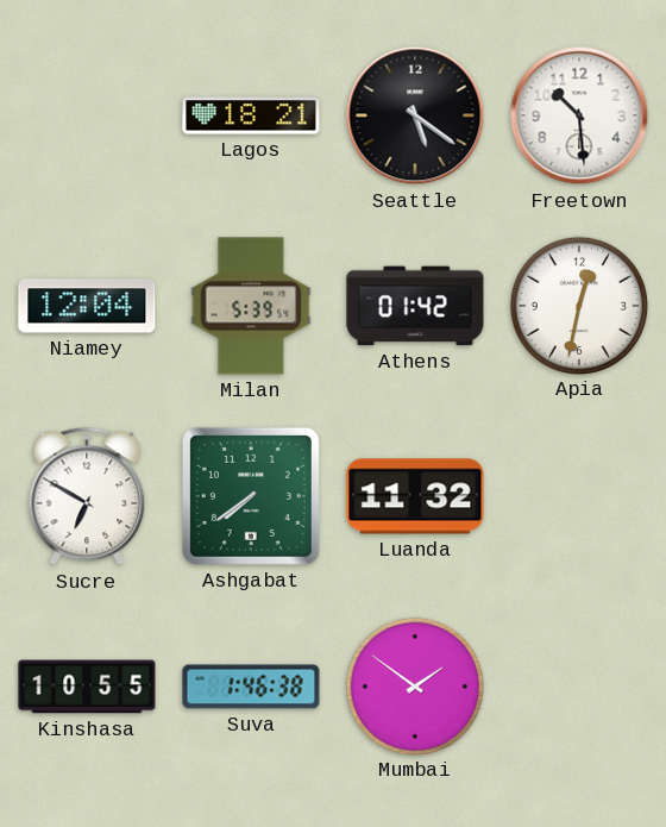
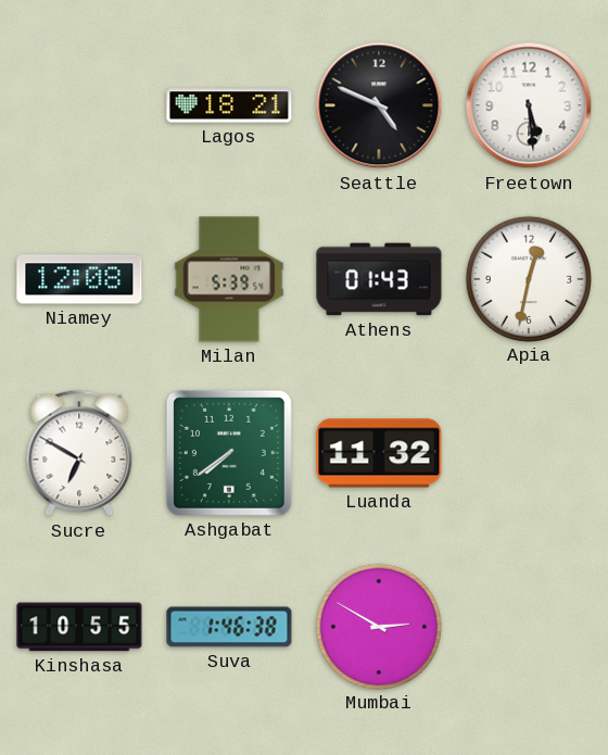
Seattle: 5:21 -> 4:49
Freetown: 10:29 -> 5:29
Niamey: 12:04 -> 12:08
Athens: 01:42 -> 01:43
Mumbai: 1:51 -> 2:50
